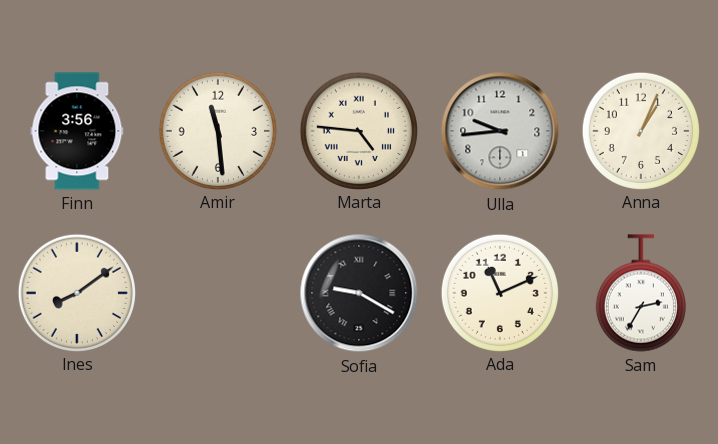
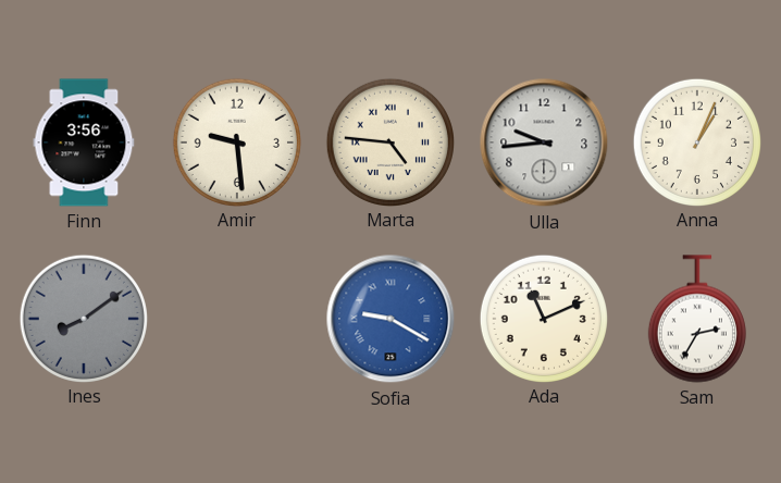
Amir: 11:29 -> 9:29
Ines dial: cream -> grey
Sofia dial: black -> blue
